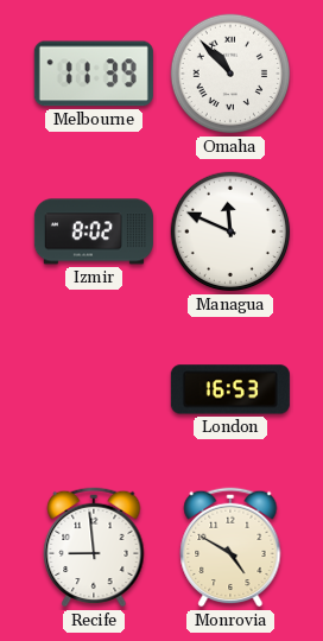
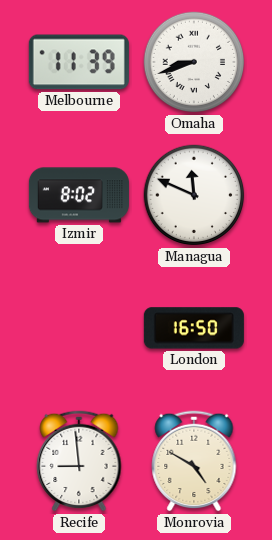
Omaha: 10:53 -> 8:42
London: 16:53 -> 16:50
